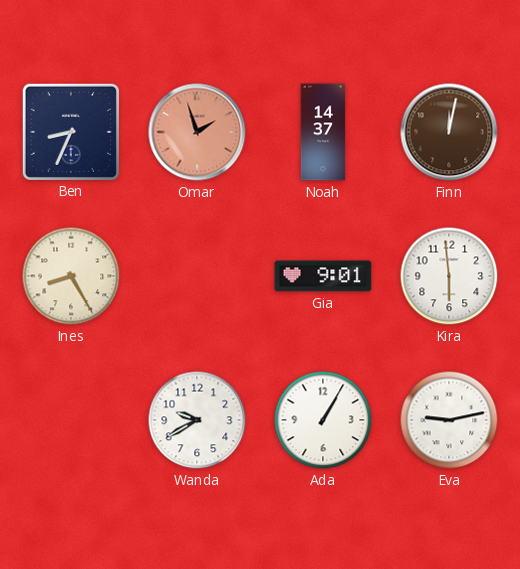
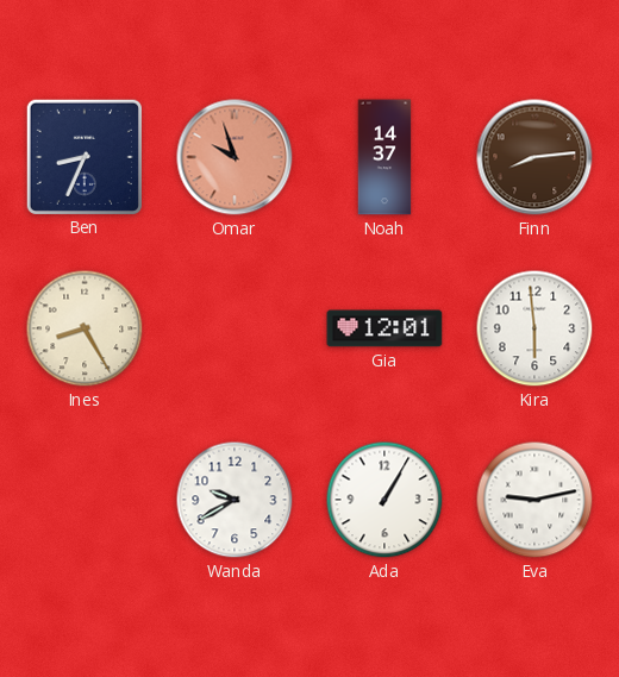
Omar: 1:57 -> 9:57
Finn: 12:02 -> 8:14
Gia: 9:01 -> 12:01
